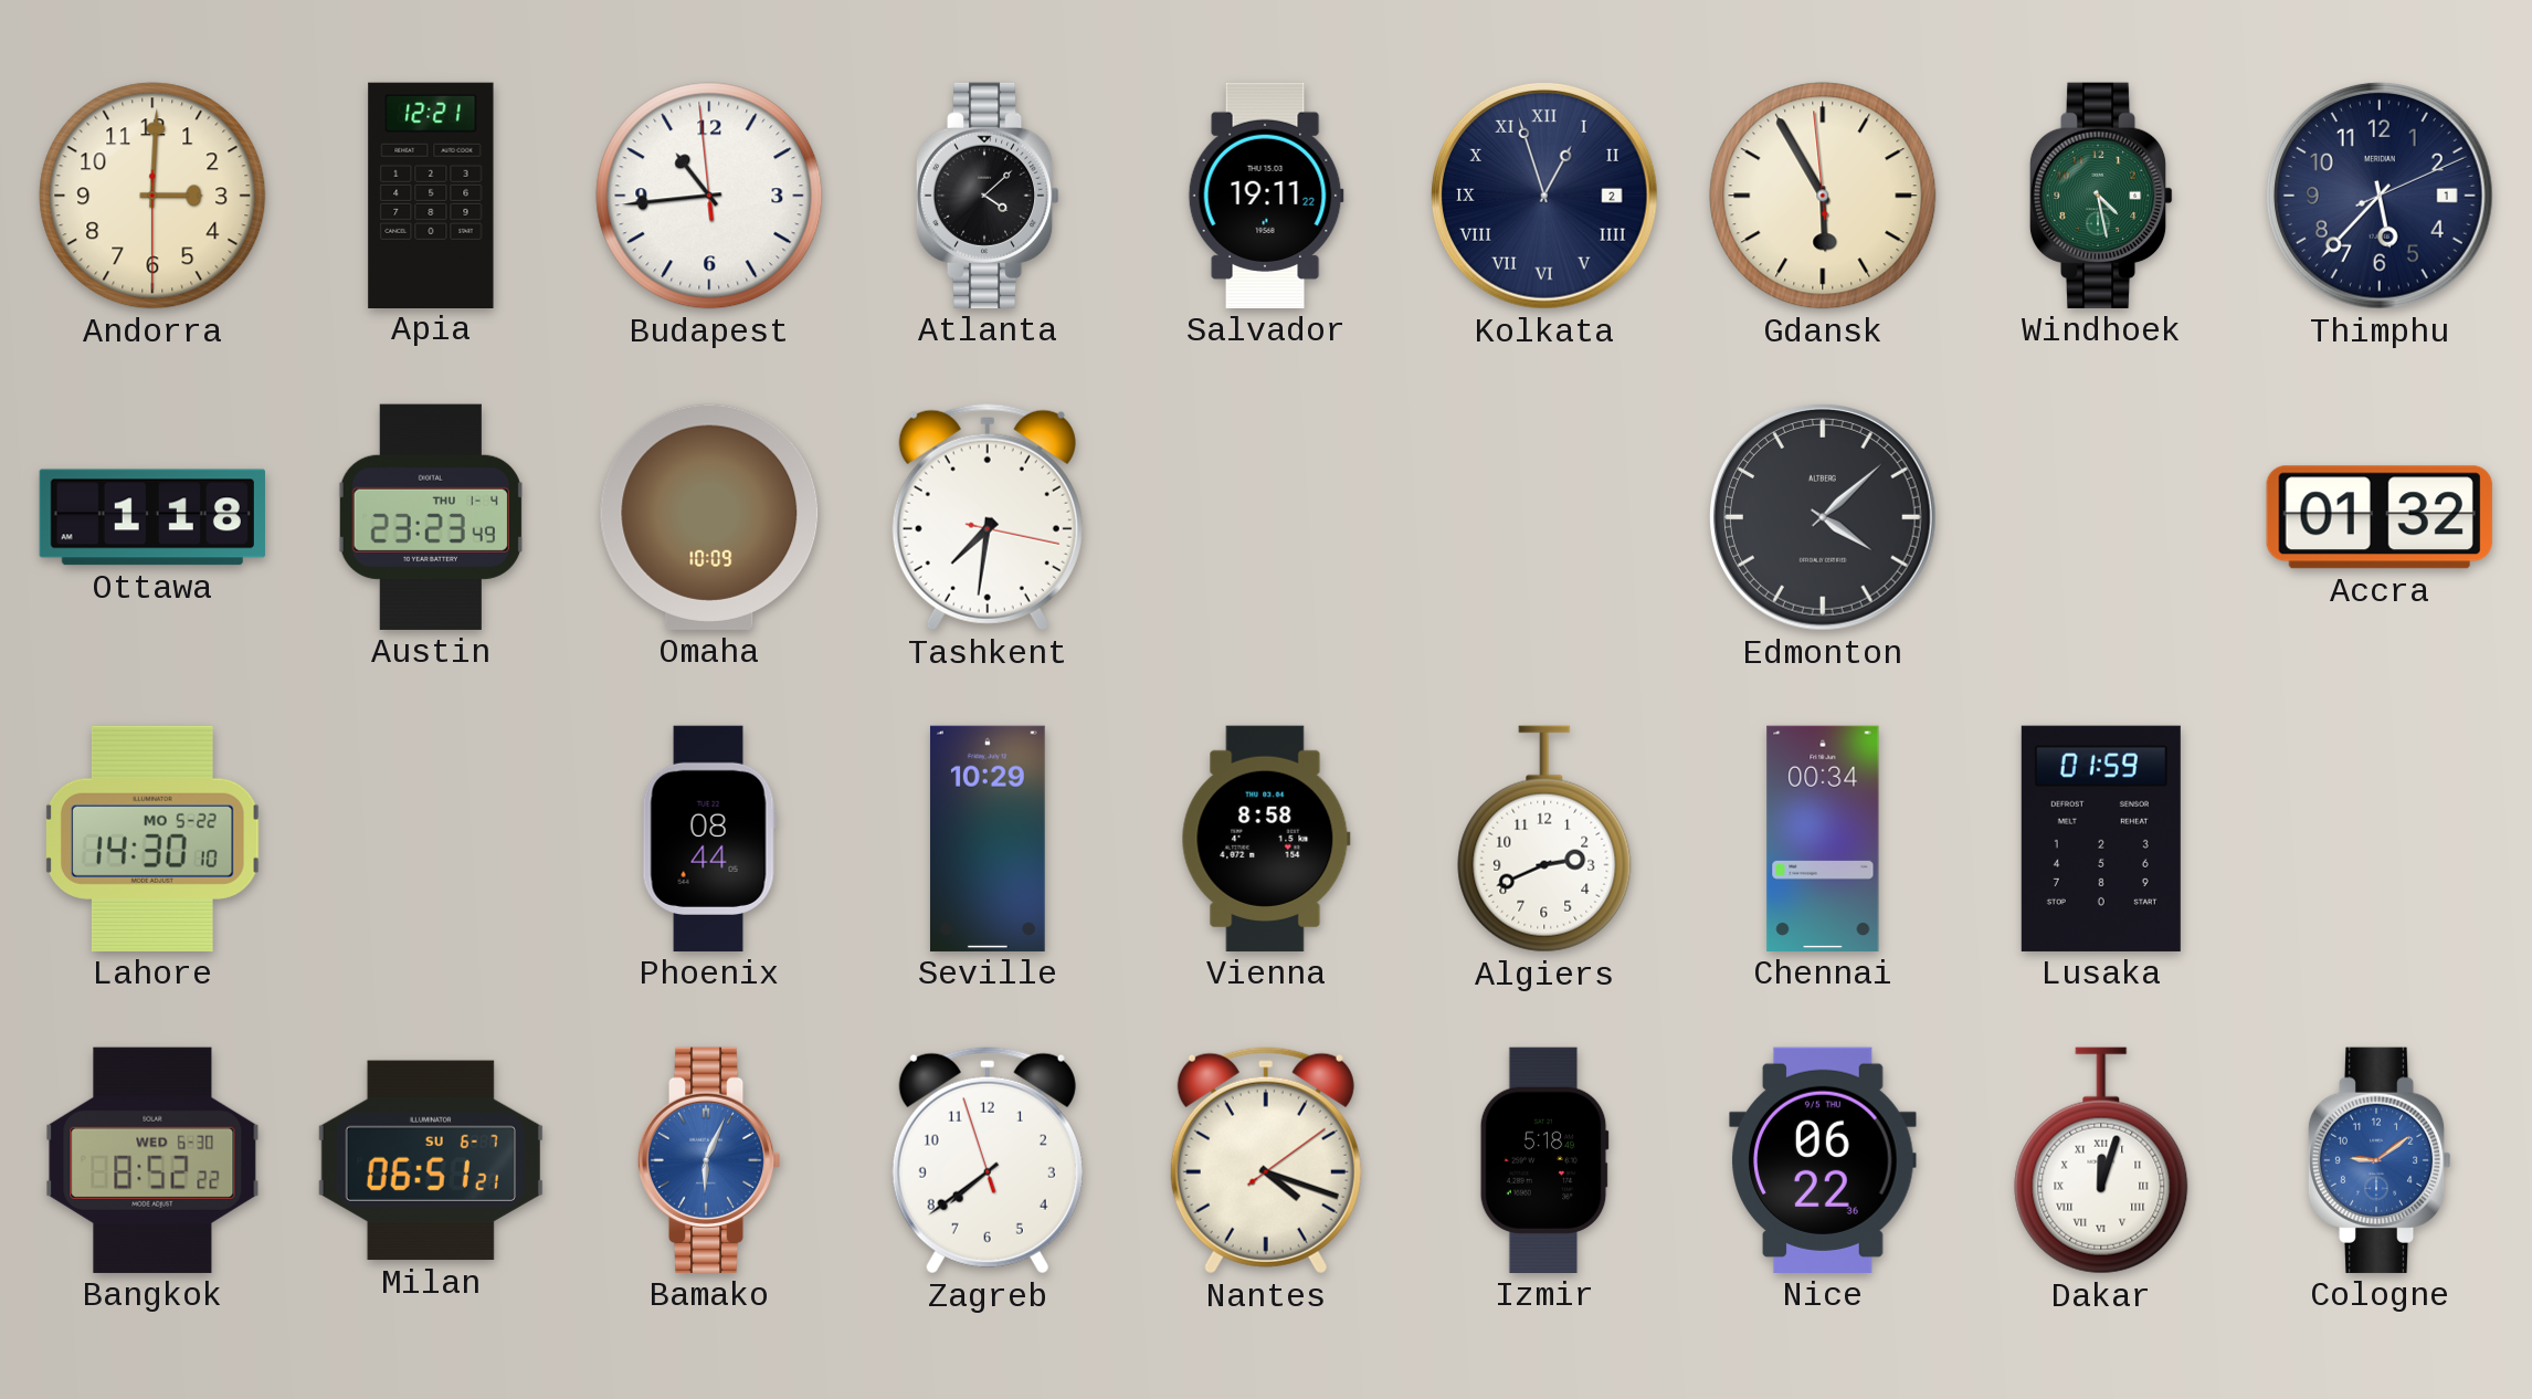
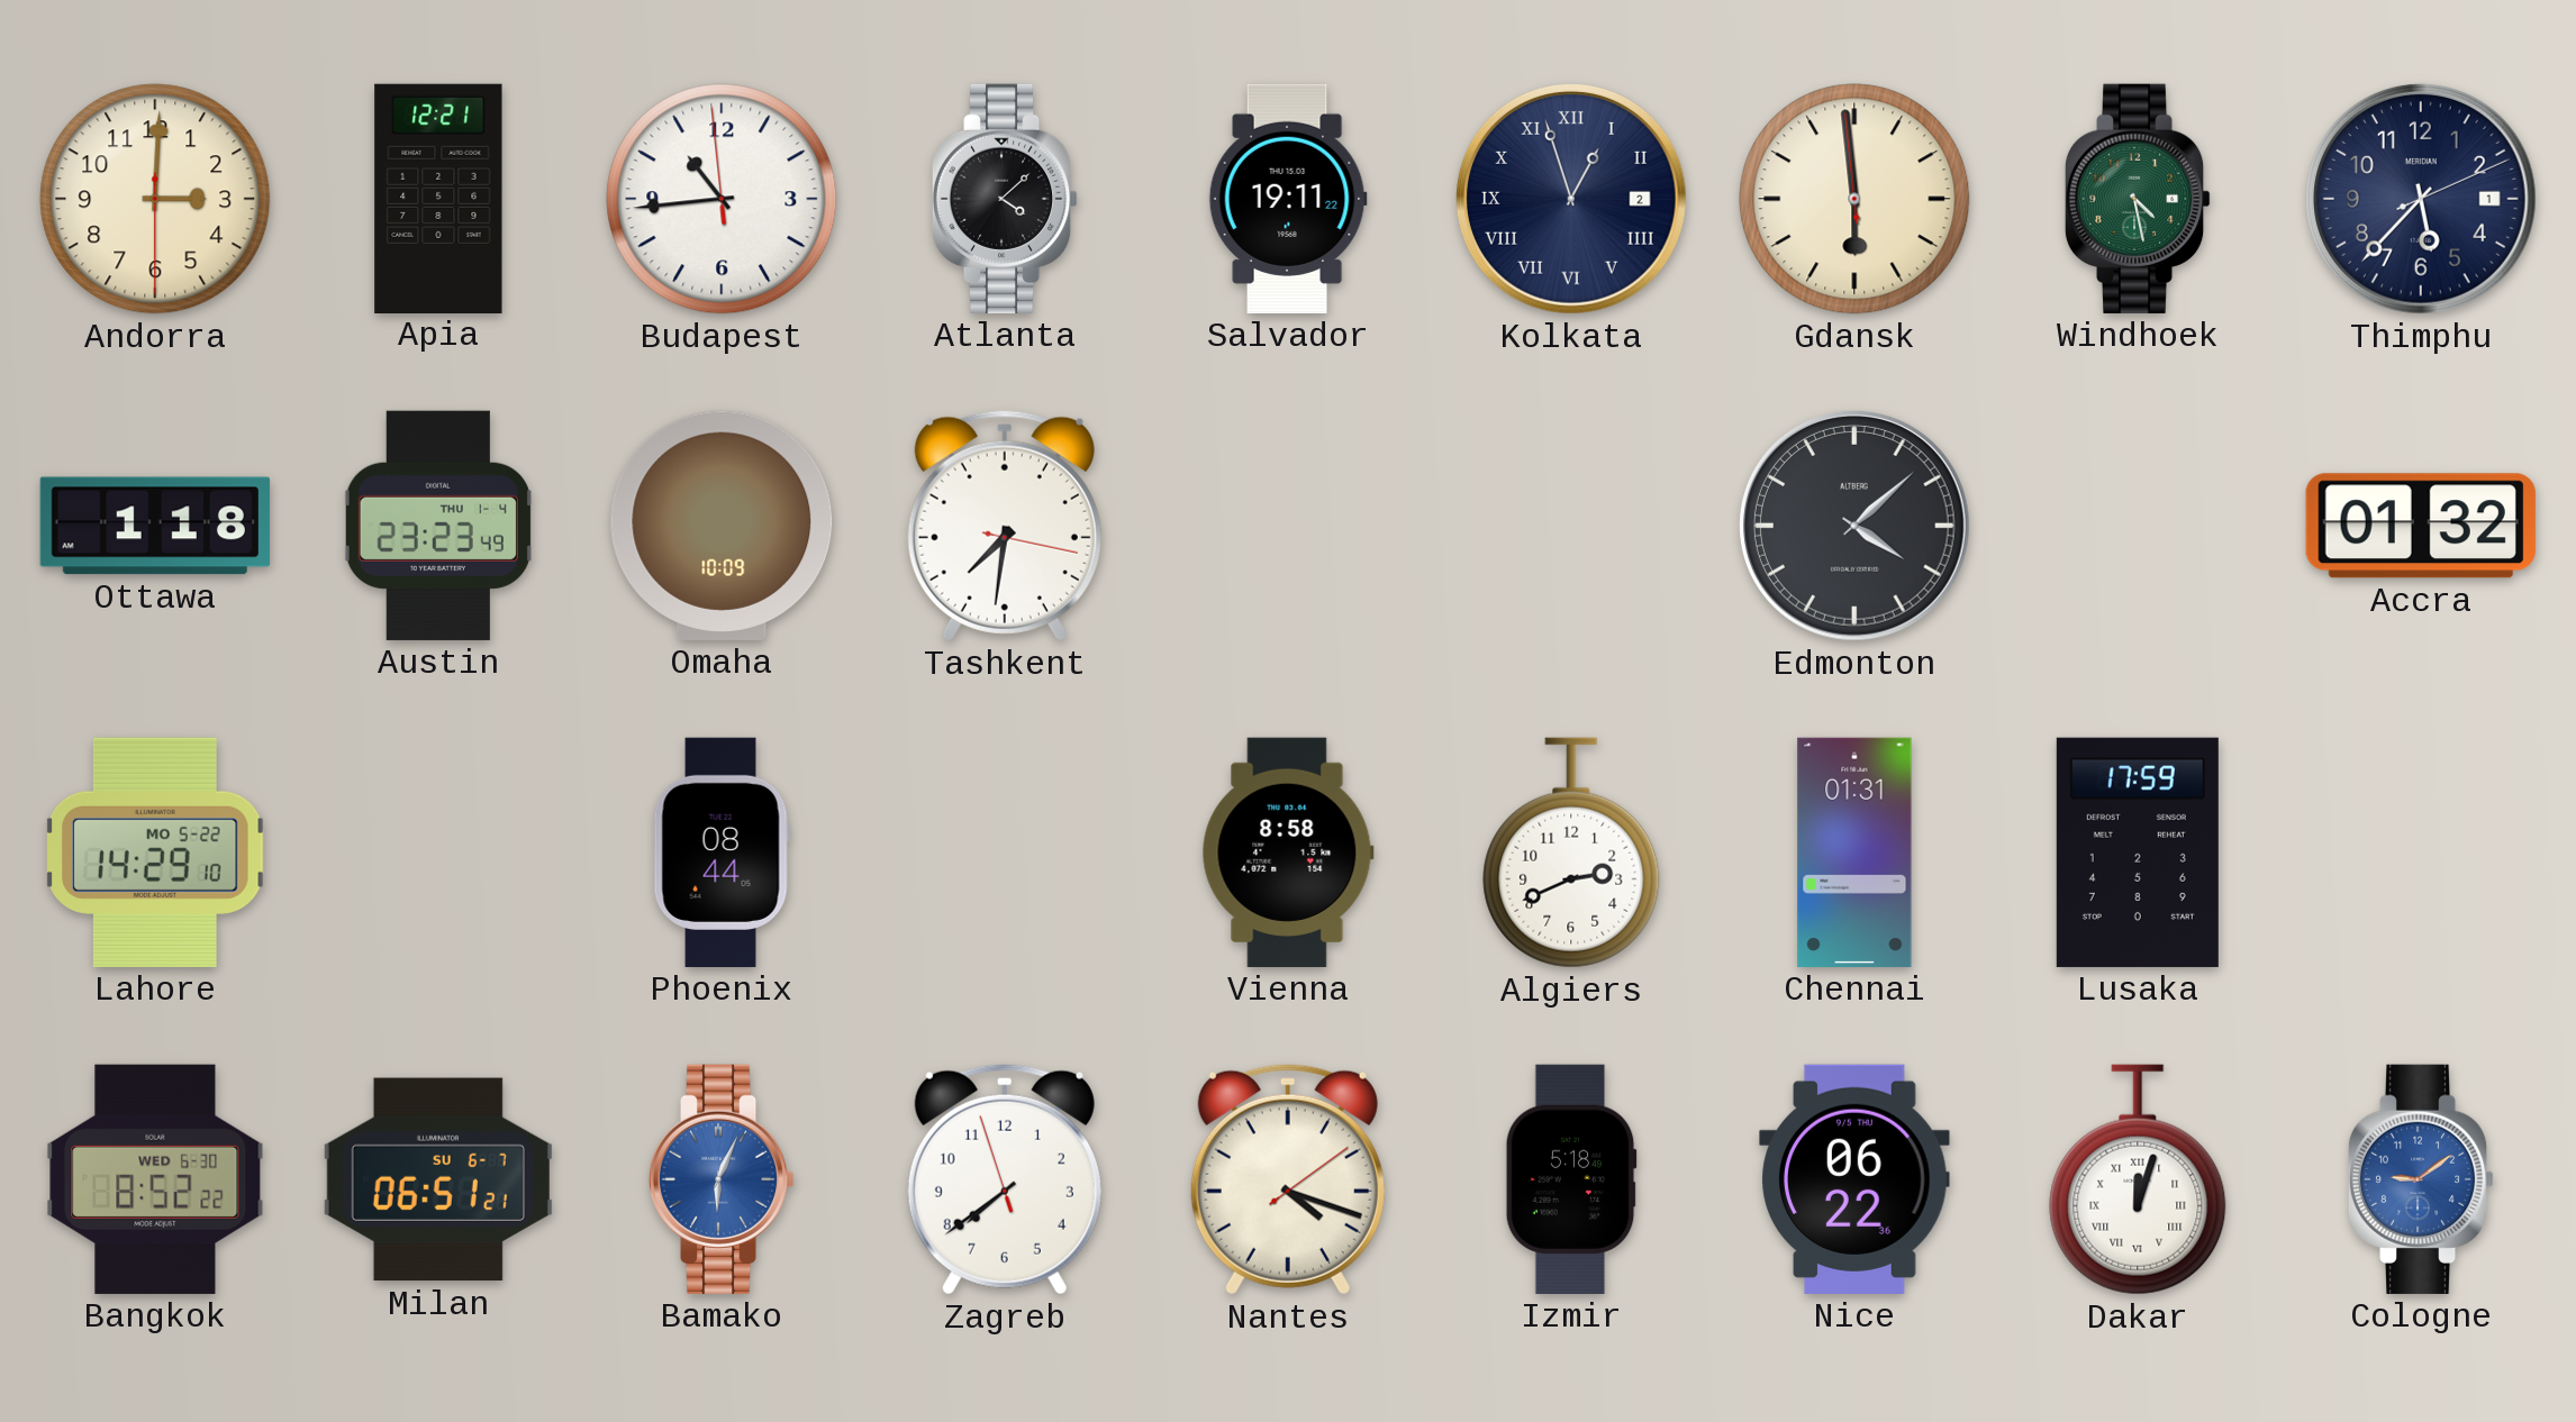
Gdansk: 5:54 -> 5:58
Lahore: 14:30 -> 14:29
Seville: 10:29 -> none
Chennai: 00:34 -> 01:31
Lusaka: 01:59 -> 17:59
